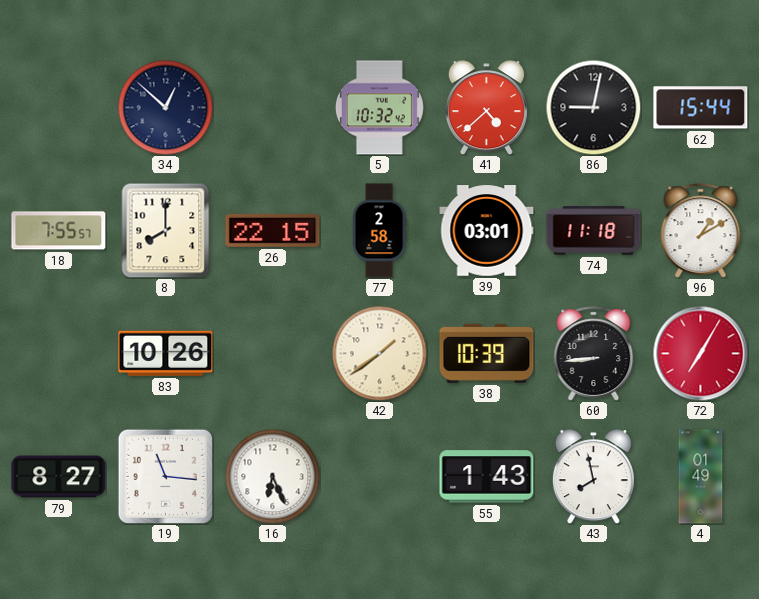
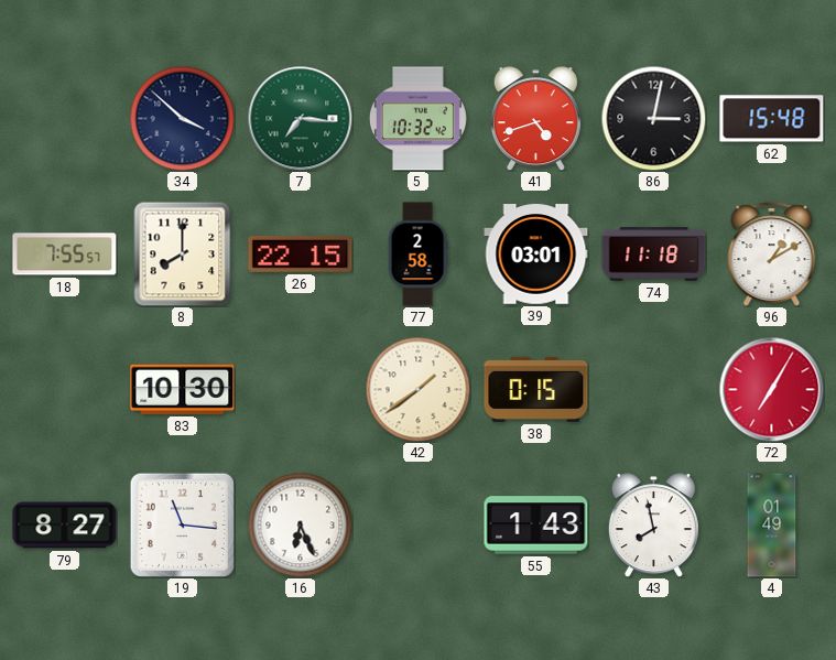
34: 12:52 -> 3:52
7: none -> 7:16
41: 4:38 -> 4:42
86: 9:02 -> 3:02
62: 15:44 -> 15:48
83: 10:26 -> 10:30
38: 10:39 -> 0:15
60: 8:44 -> none
